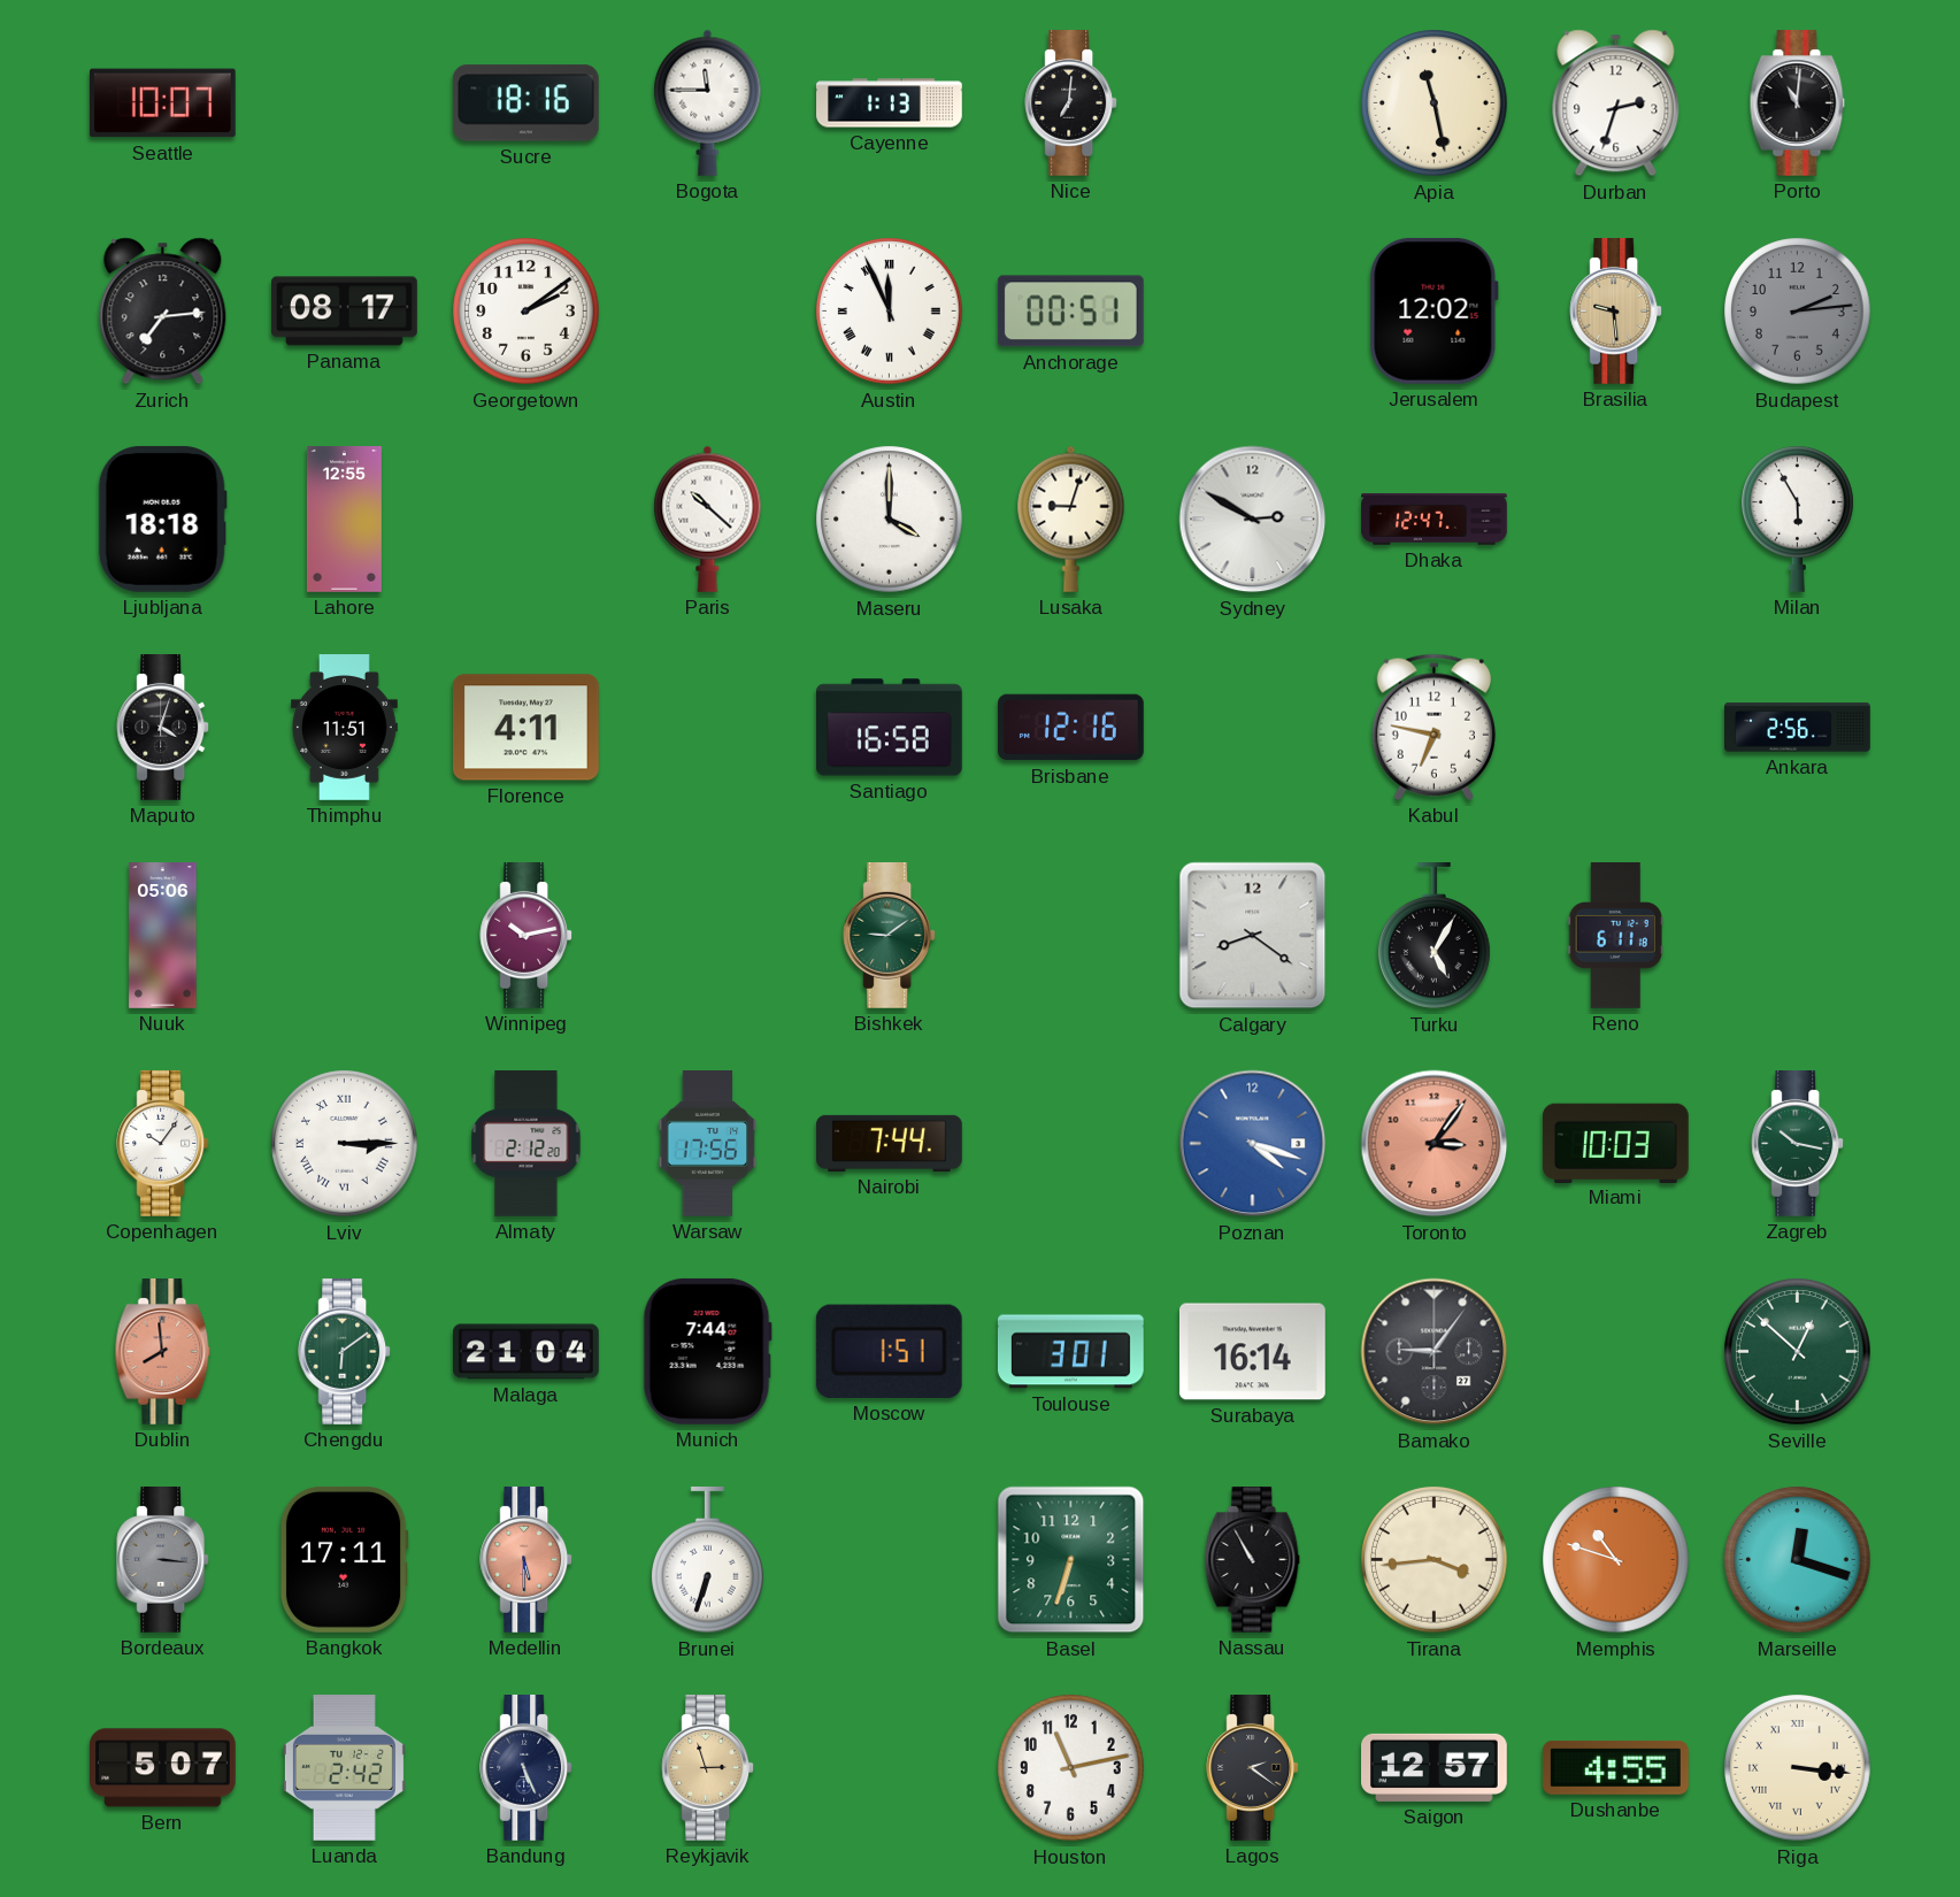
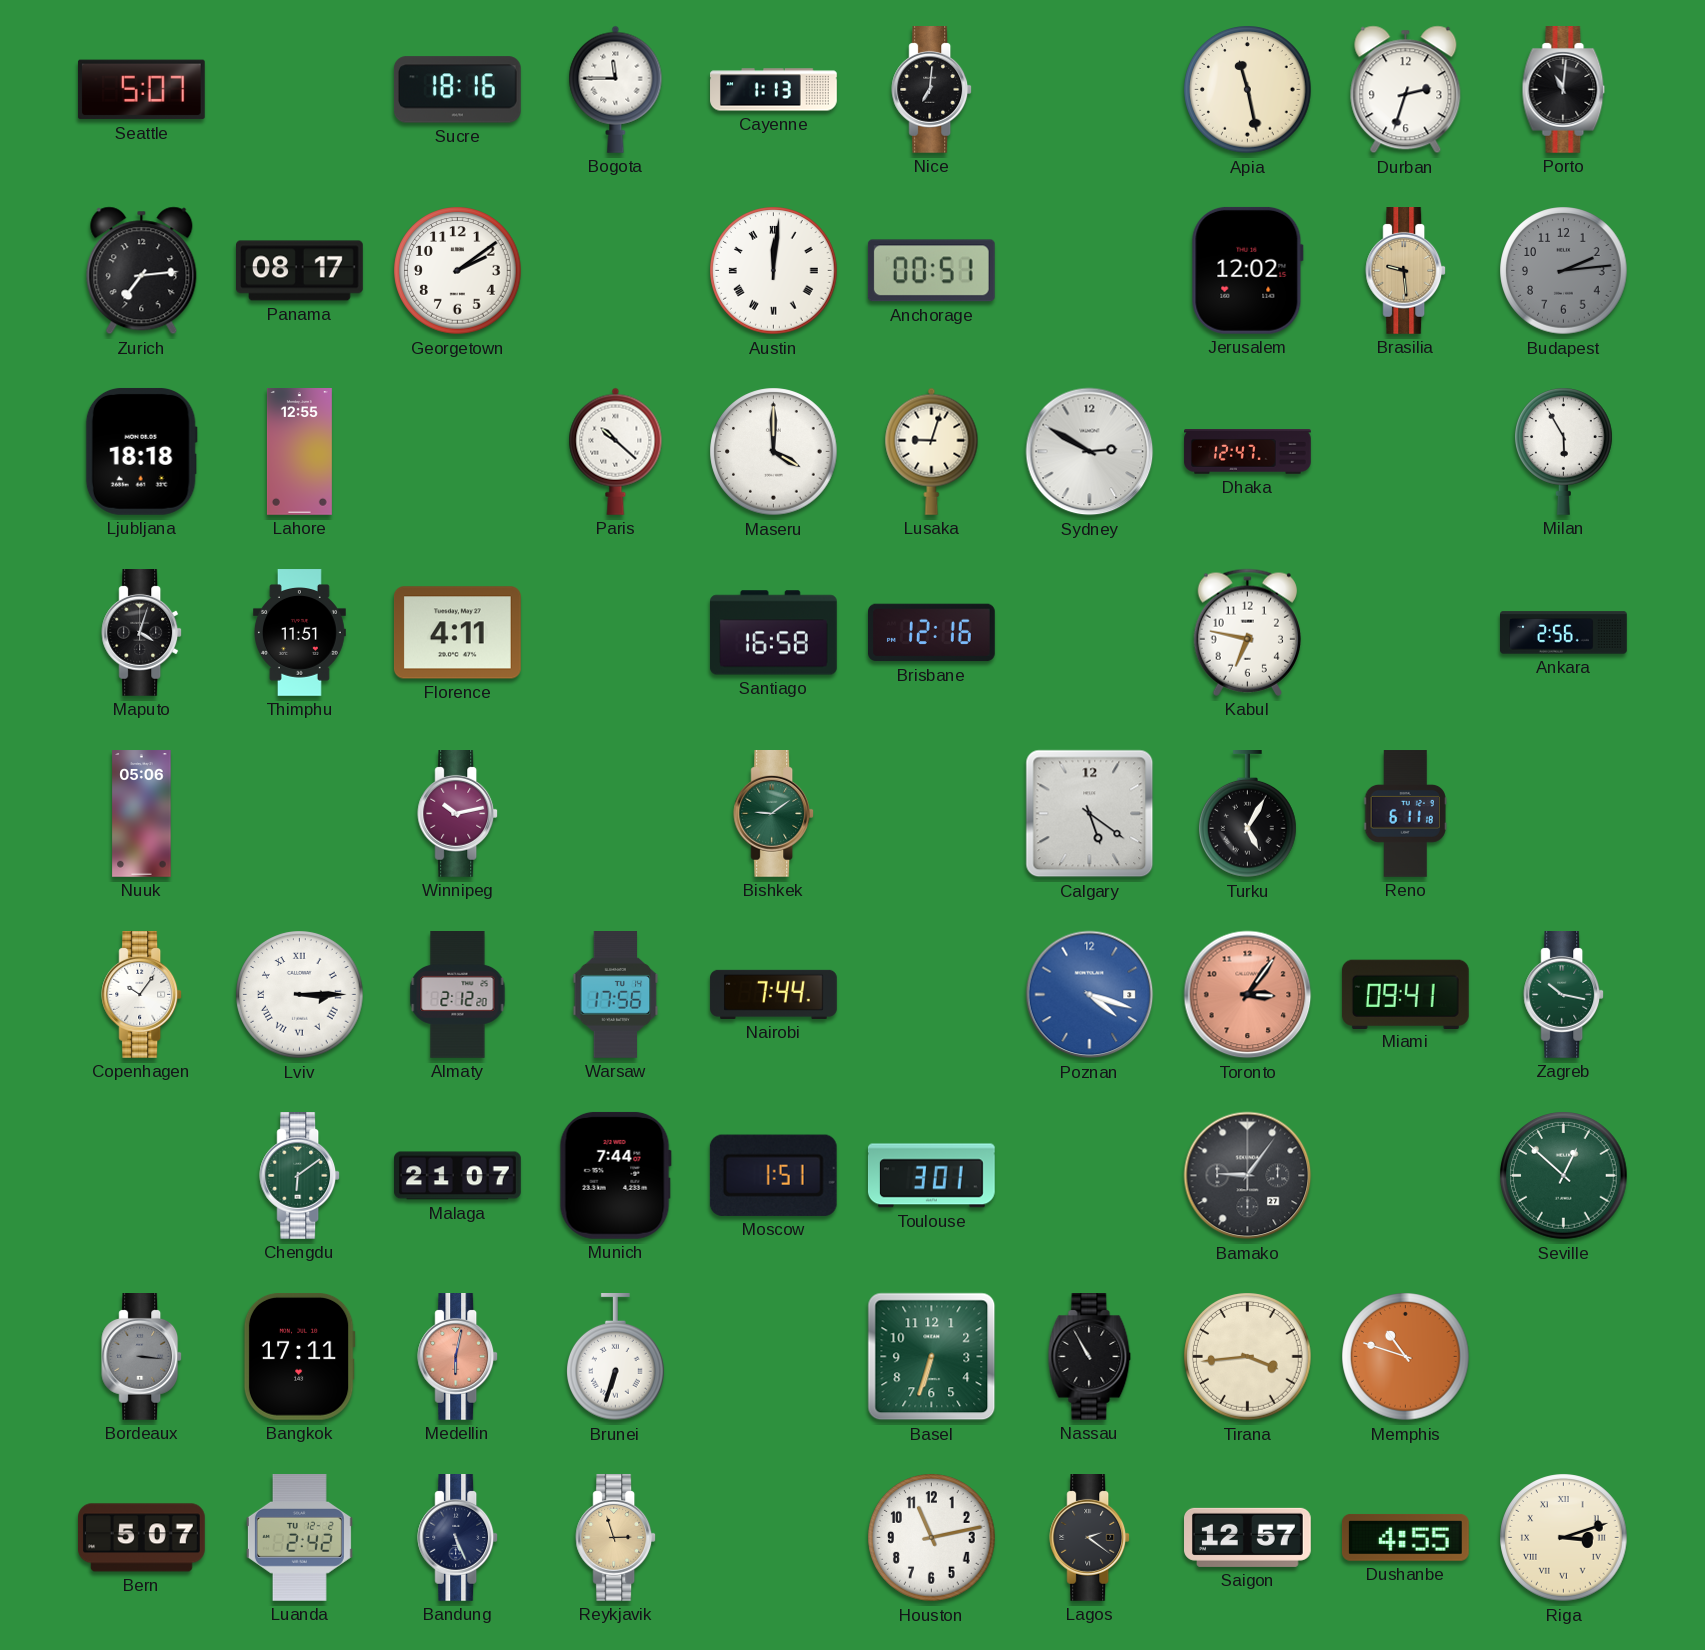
Seattle: 10:07 -> 5:07
Austin: 11:56 -> 12:01
Calgary: 8:21 -> 5:21
Miami: 10:03 -> 09:41
Dublin: 7:59 -> none
Malaga: 21:04 -> 21:07
Surabaya: 16:14 -> none
Medellin: 5:30 -> 6:02
Marseille: 12:18 -> none
Riga: 3:16 -> 3:12
